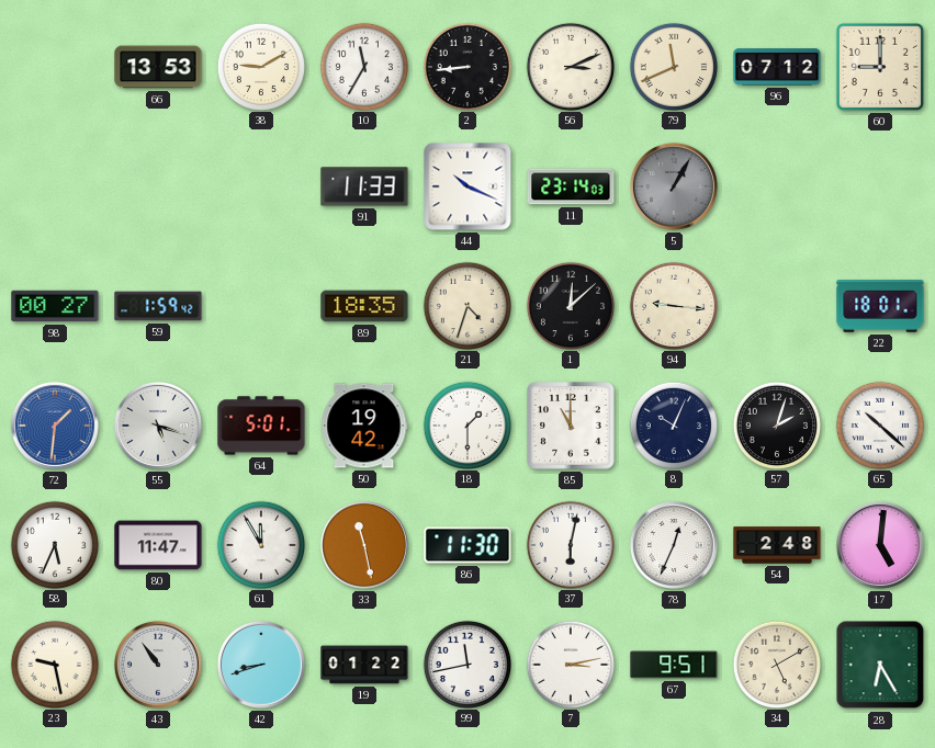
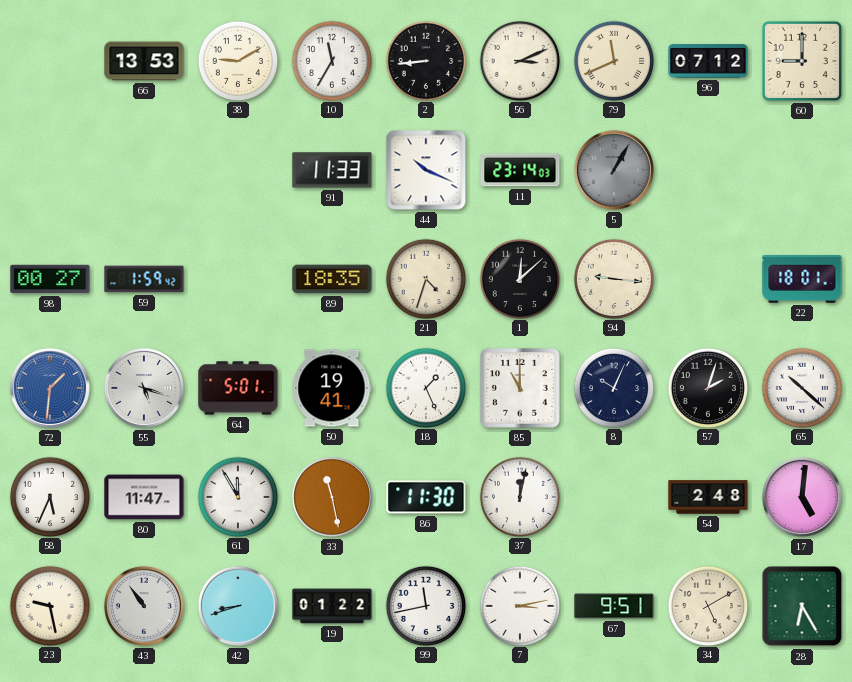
50: 19:42 -> 19:41
18: 1:30 -> 1:26
37: 6:02 -> 12:02
78: 12:34 -> none
